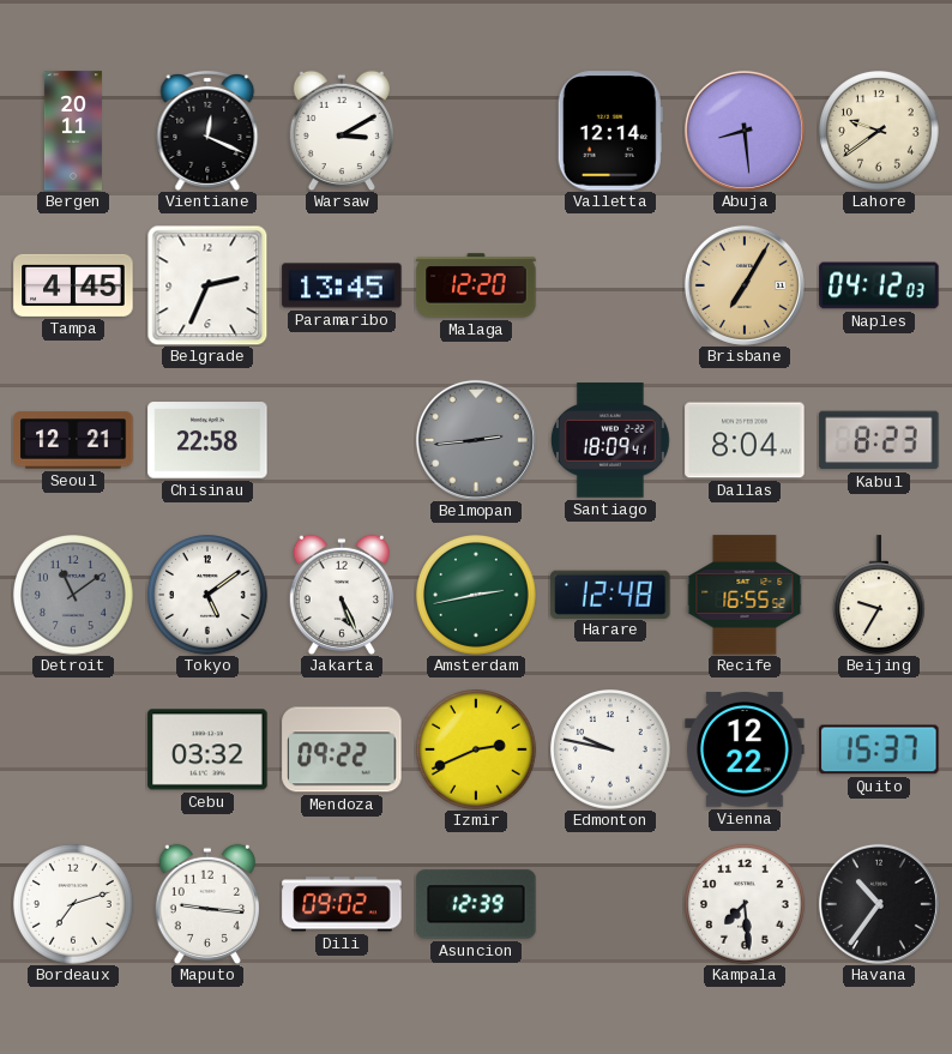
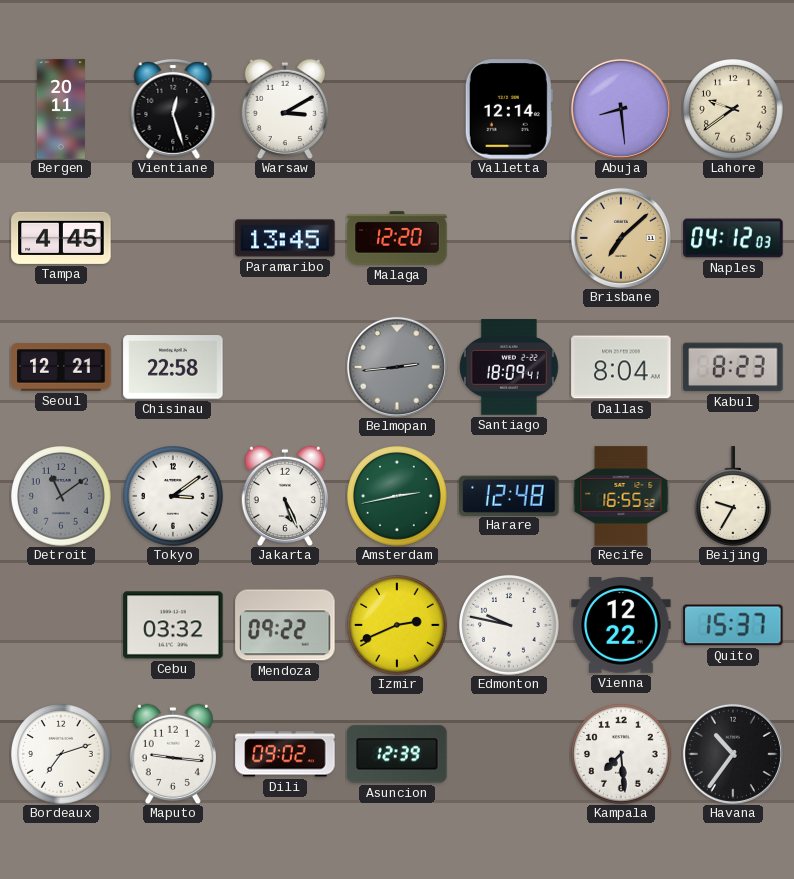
Vientiane: 12:19 -> 12:27
Belgrade: 2:34 -> none
Brisbane: 7:05 -> 7:08
Tokyo: 5:09 -> 3:09
